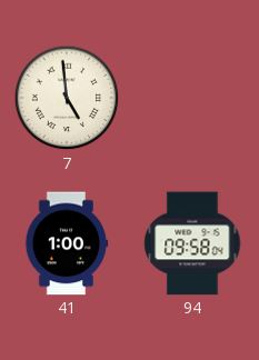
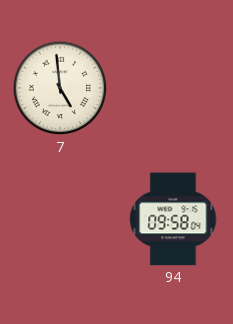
41: 1:00 -> none
